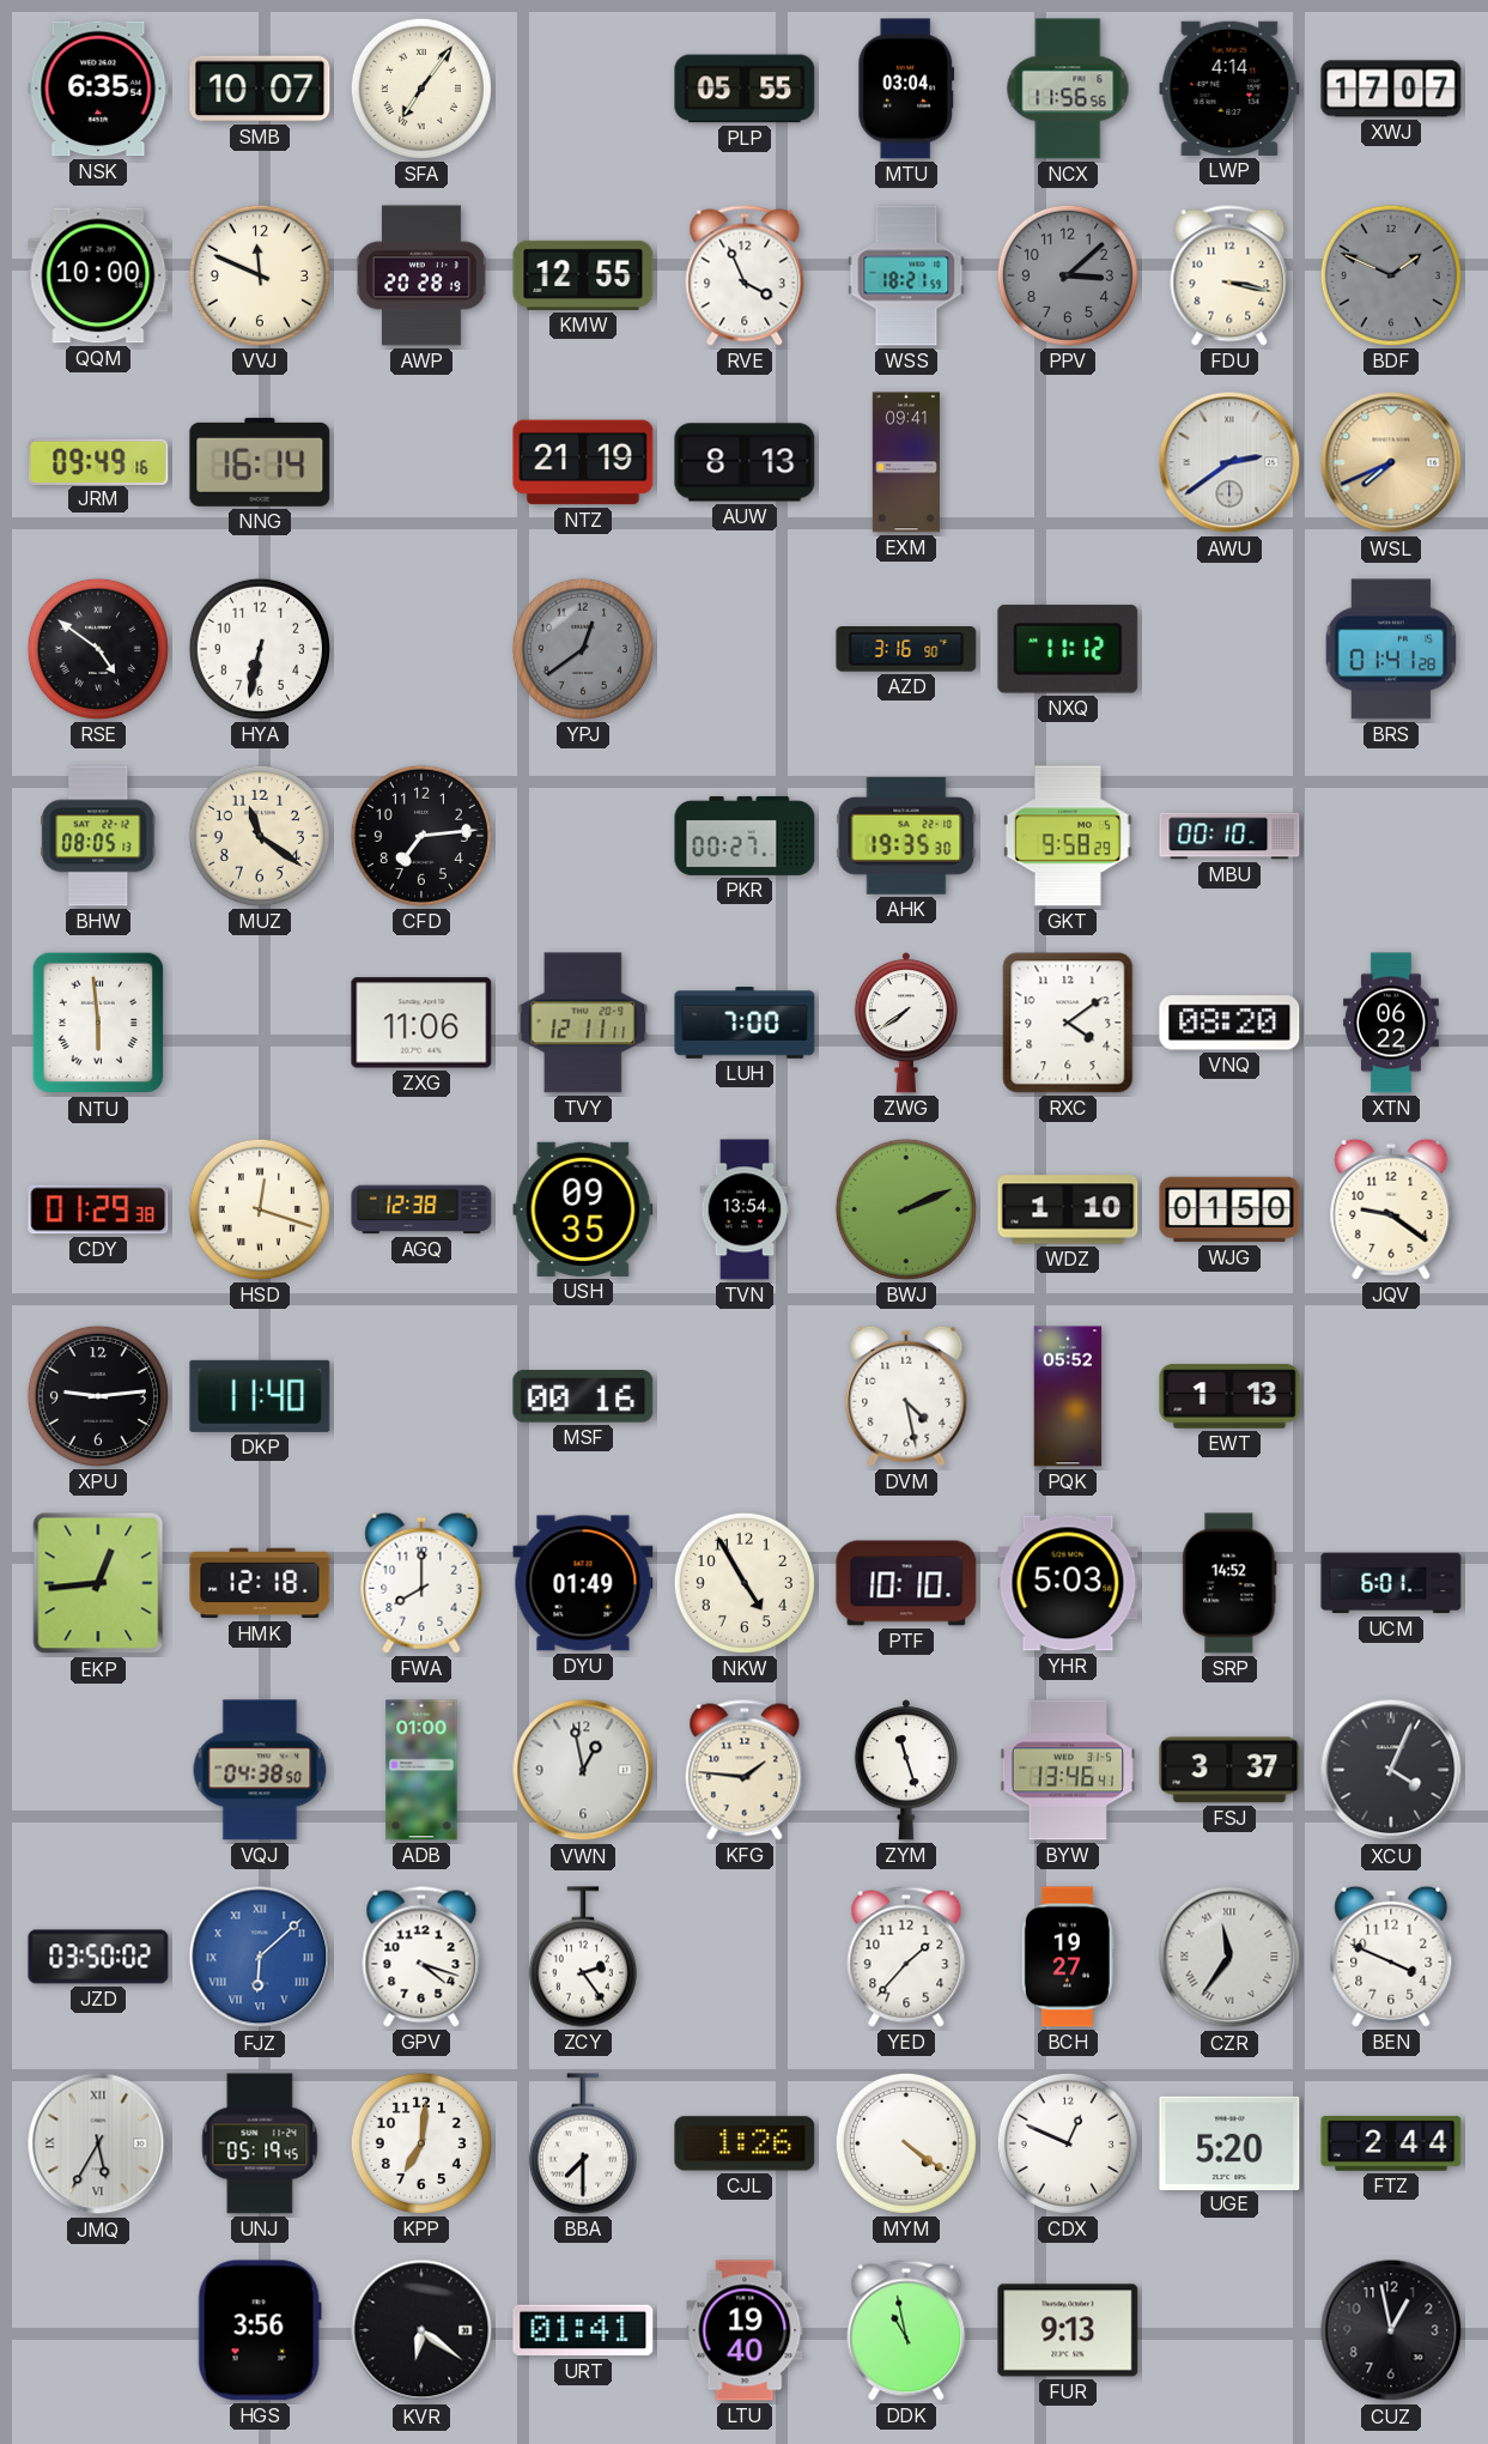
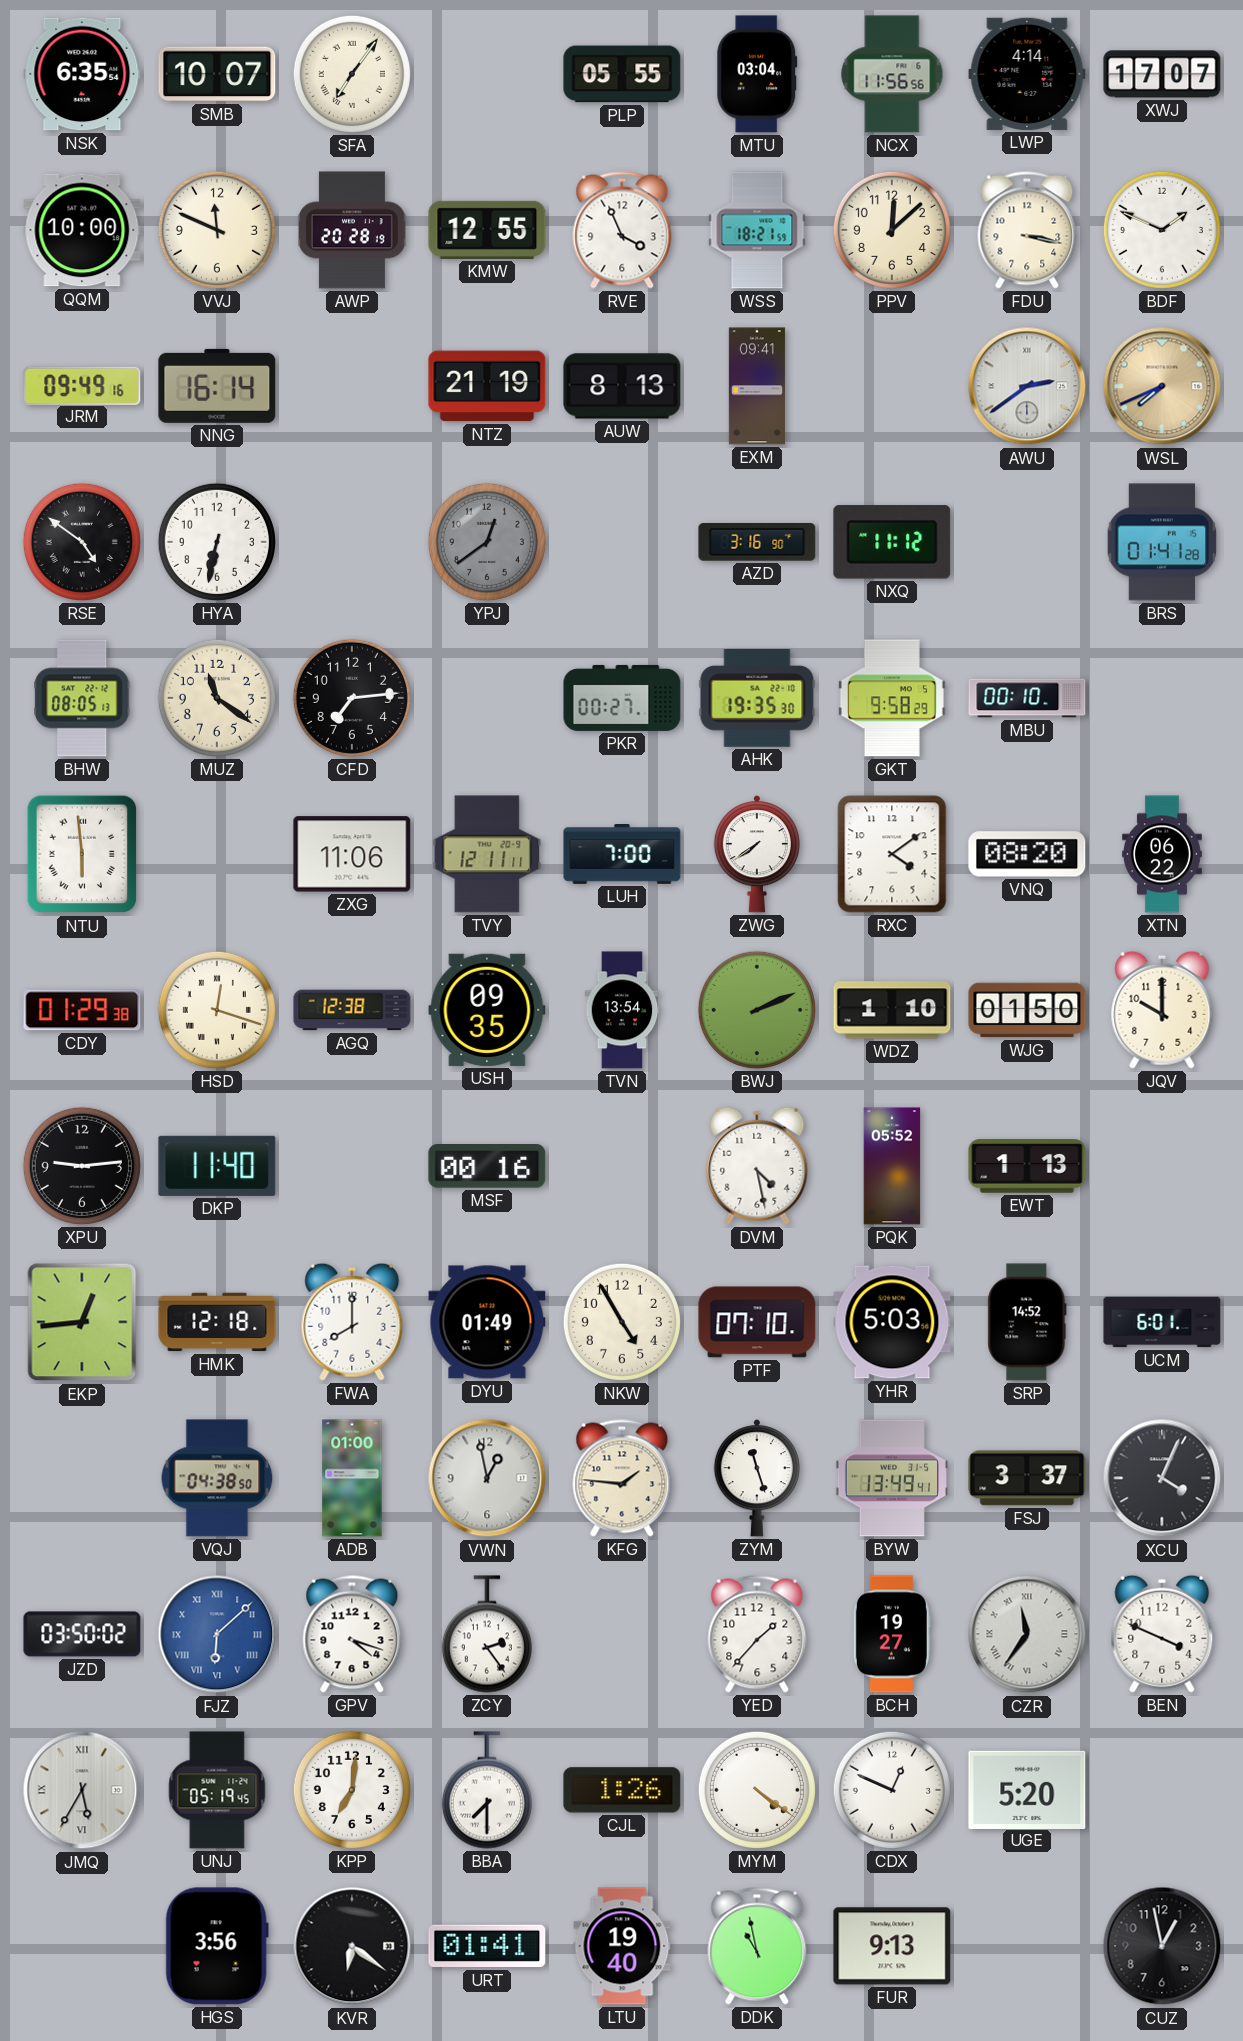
PPV: 3:08 -> 12:08
PPV dial: grey -> cream
BDF dial: grey -> white
JQV: 9:21 -> 10:00
PTF: 10:10 -> 07:10
BYW: 13:46 -> 13:49
FTZ: 2:44 -> none
